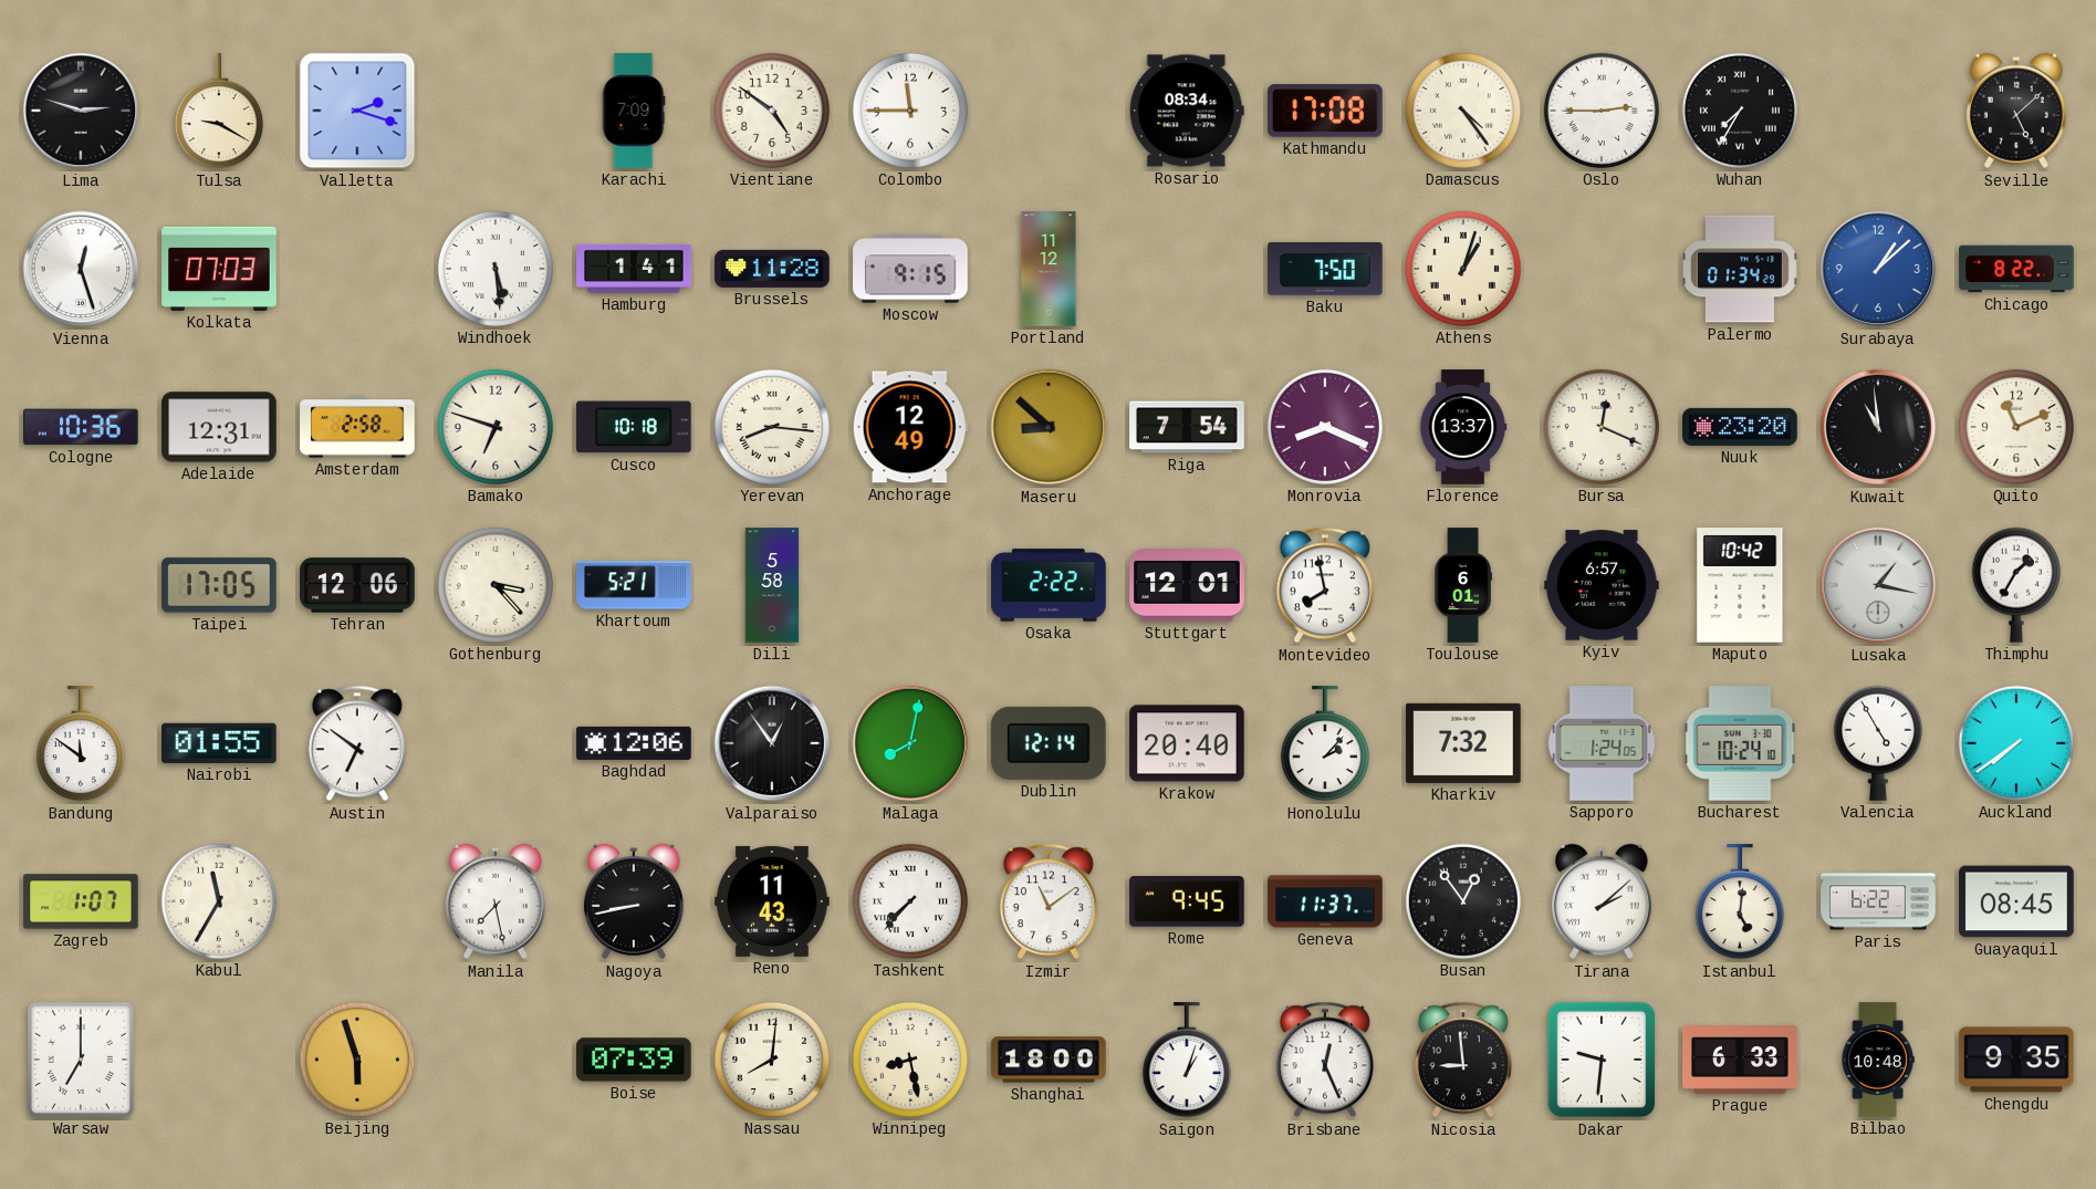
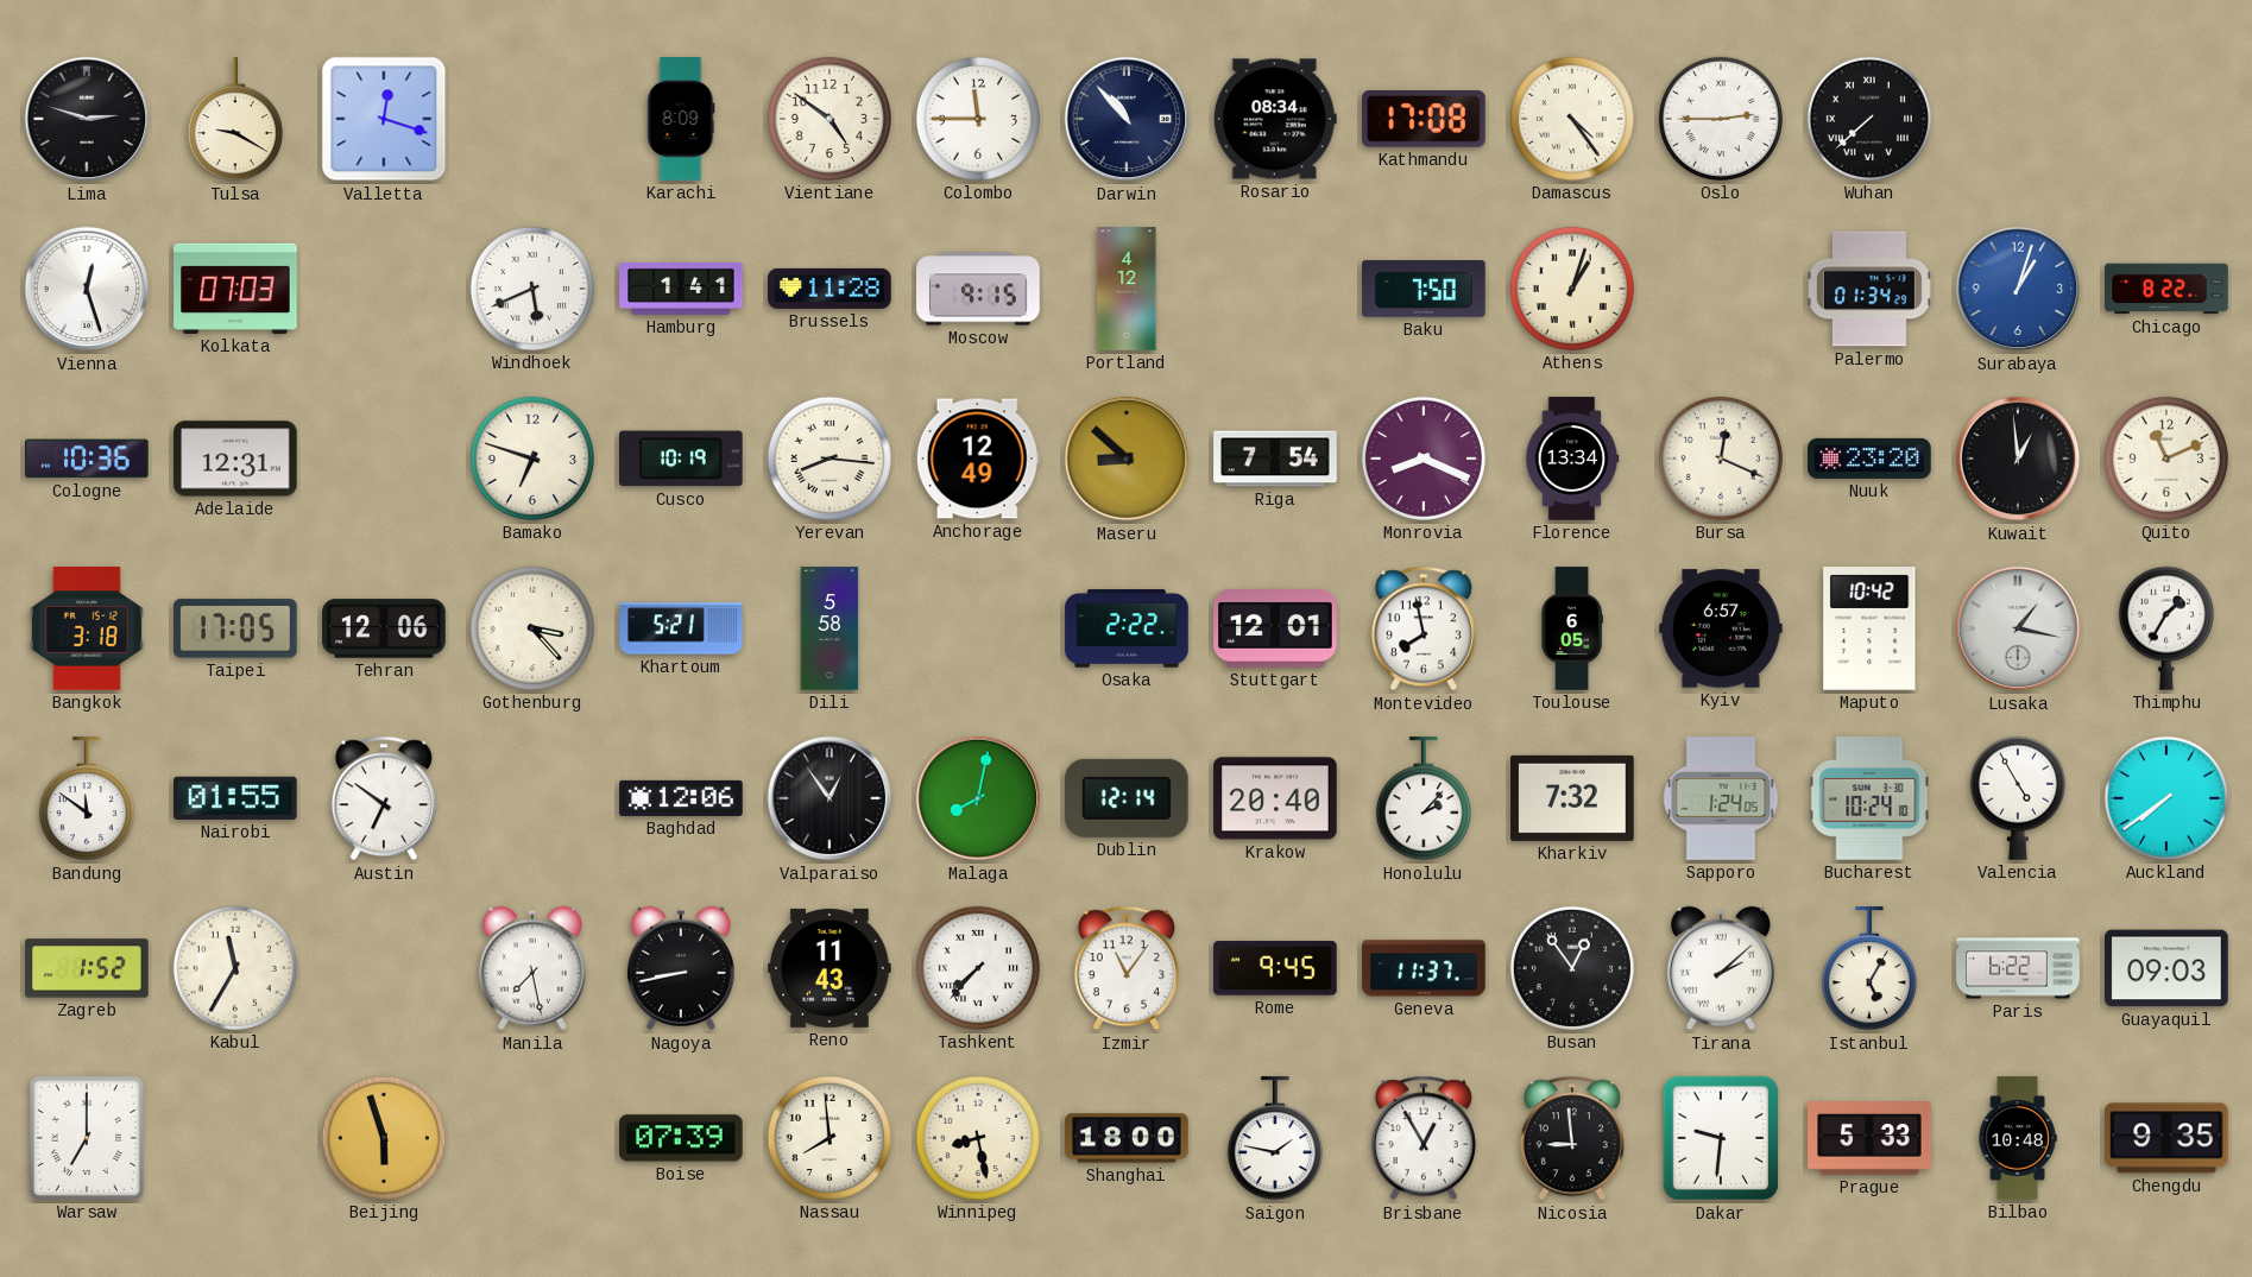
Valletta: 2:18 -> 12:18
Karachi: 7:09 -> 8:09
Darwin: none -> 10:53
Wuhan: 7:35 -> 7:38
Seville: 5:08 -> none
Windhoek: 5:29 -> 5:41
Portland: 11:12 -> 4:12
Surabaya: 1:08 -> 1:03
Amsterdam: 2:58 -> none
Cusco: 10:18 -> 10:19
Florence: 13:37 -> 13:34
Kuwait: 10:59 -> 12:59
Bangkok: none -> 3:18
Toulouse: 6:01 -> 6:05
Zagreb: 1:07 -> 1:52
Izmir: 11:09 -> 11:06
Istanbul: 5:01 -> 5:05
Guayaquil: 08:45 -> 09:03
Nassau: 8:01 -> 7:59
Saigon: 1:03 -> 1:47
Brisbane: 12:26 -> 12:55
Prague: 6:33 -> 5:33
